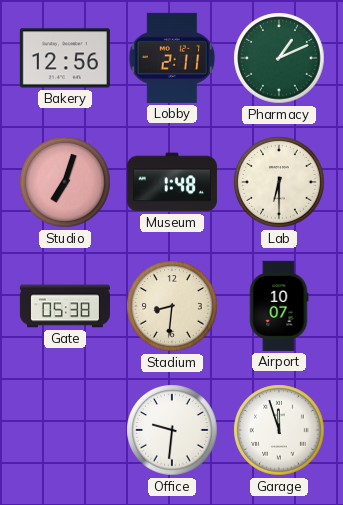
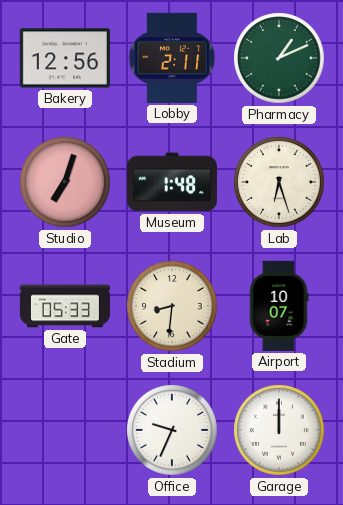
Lab: 6:30 -> 6:27
Gate: 05:38 -> 05:33
Office: 9:31 -> 9:34
Garage: 11:57 -> 12:00
